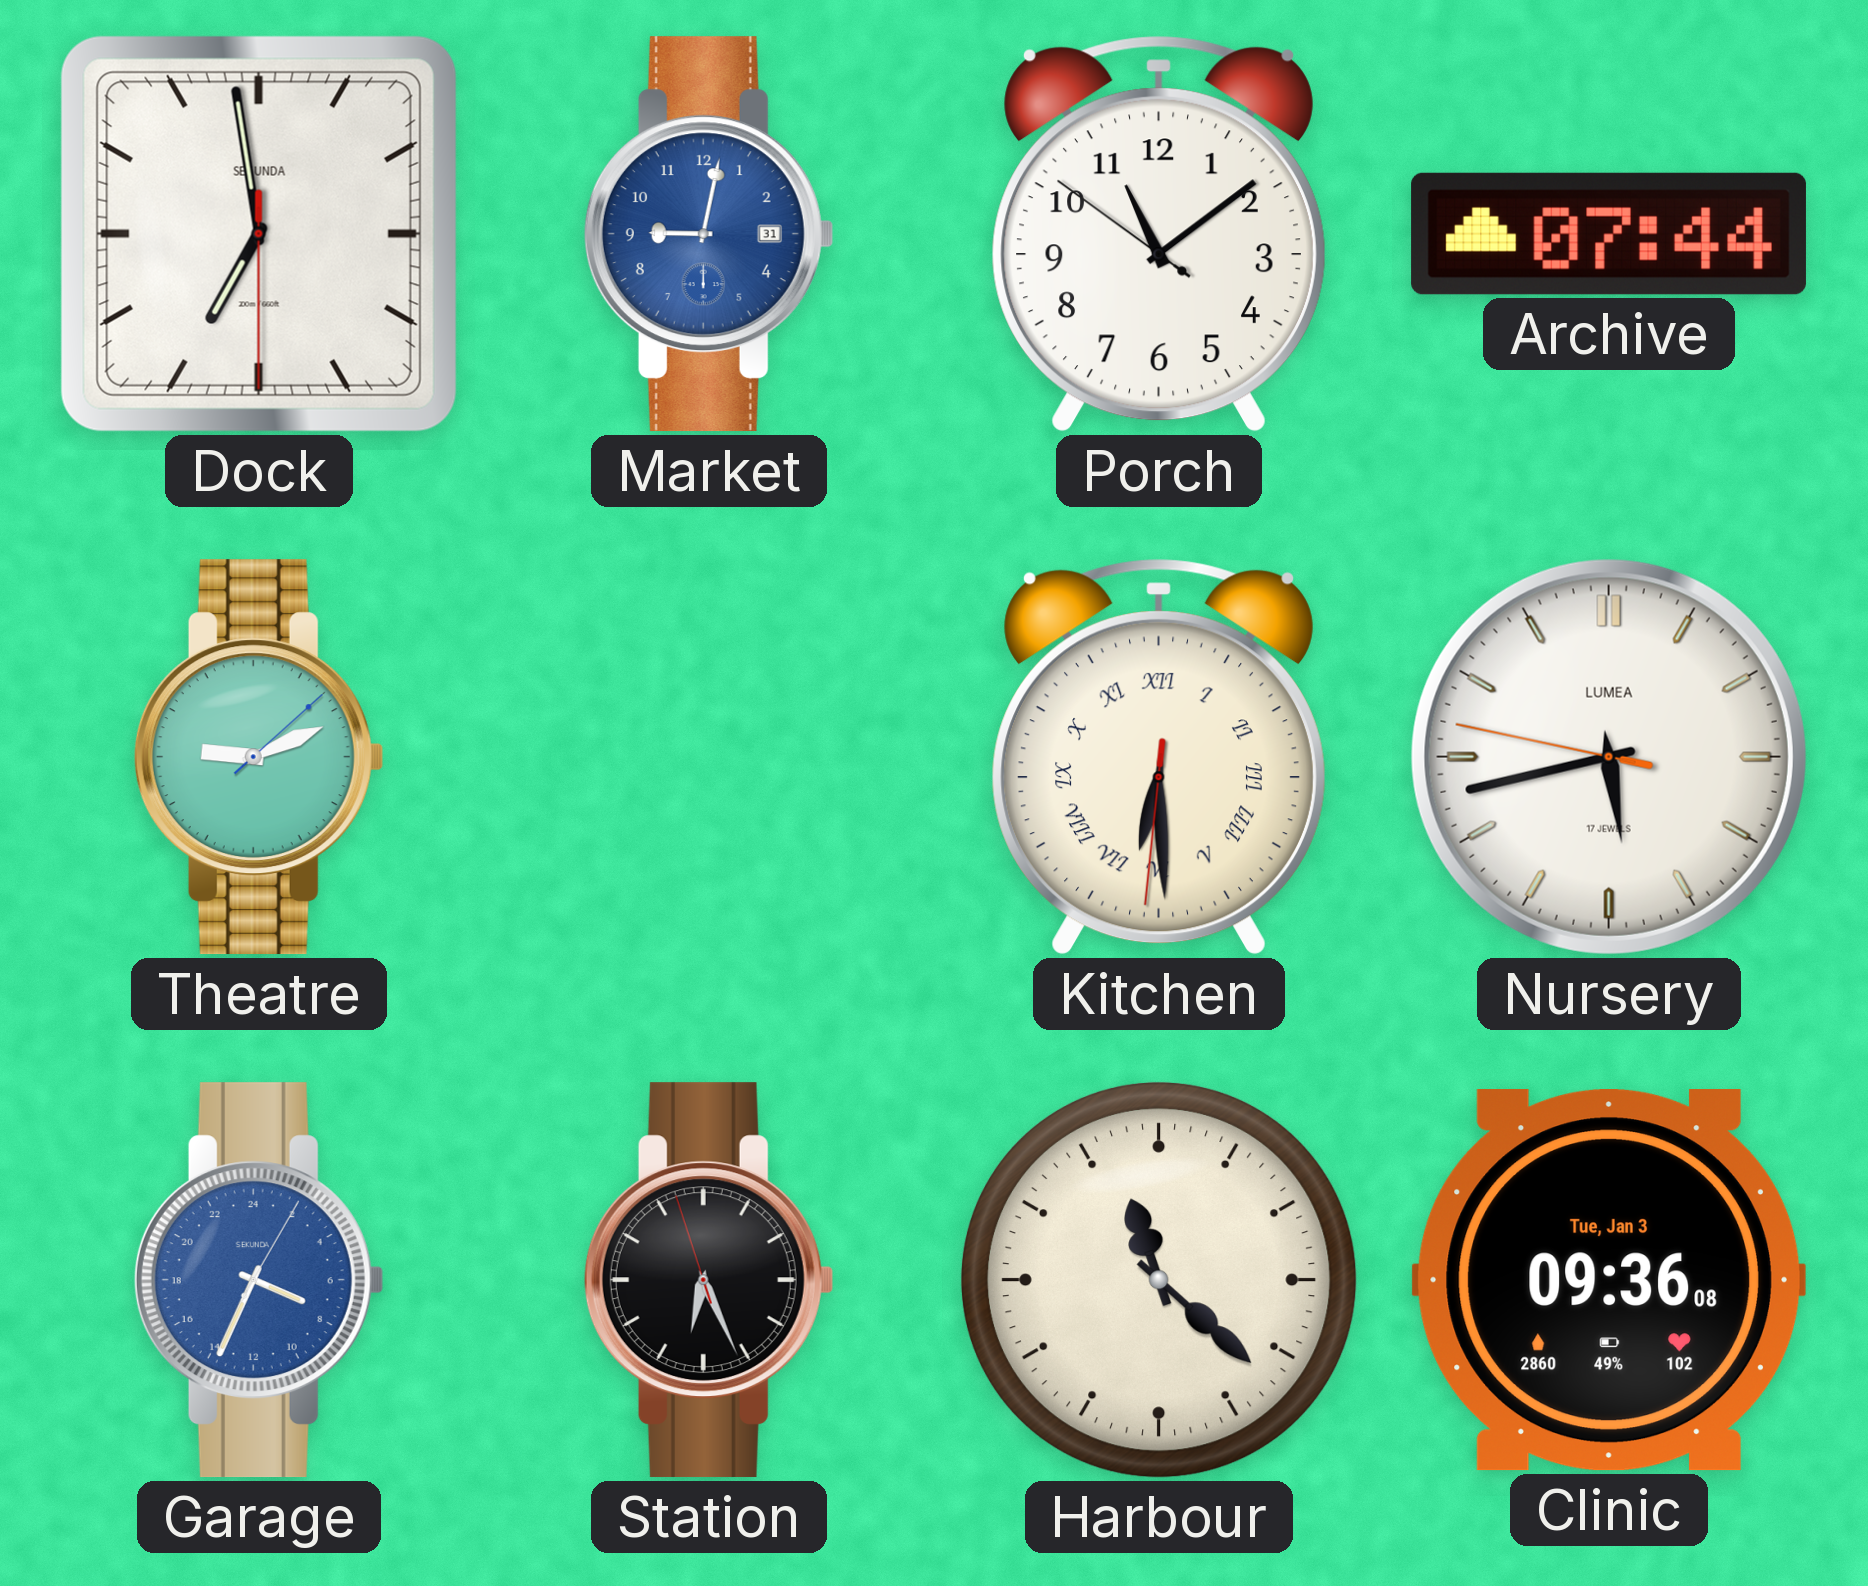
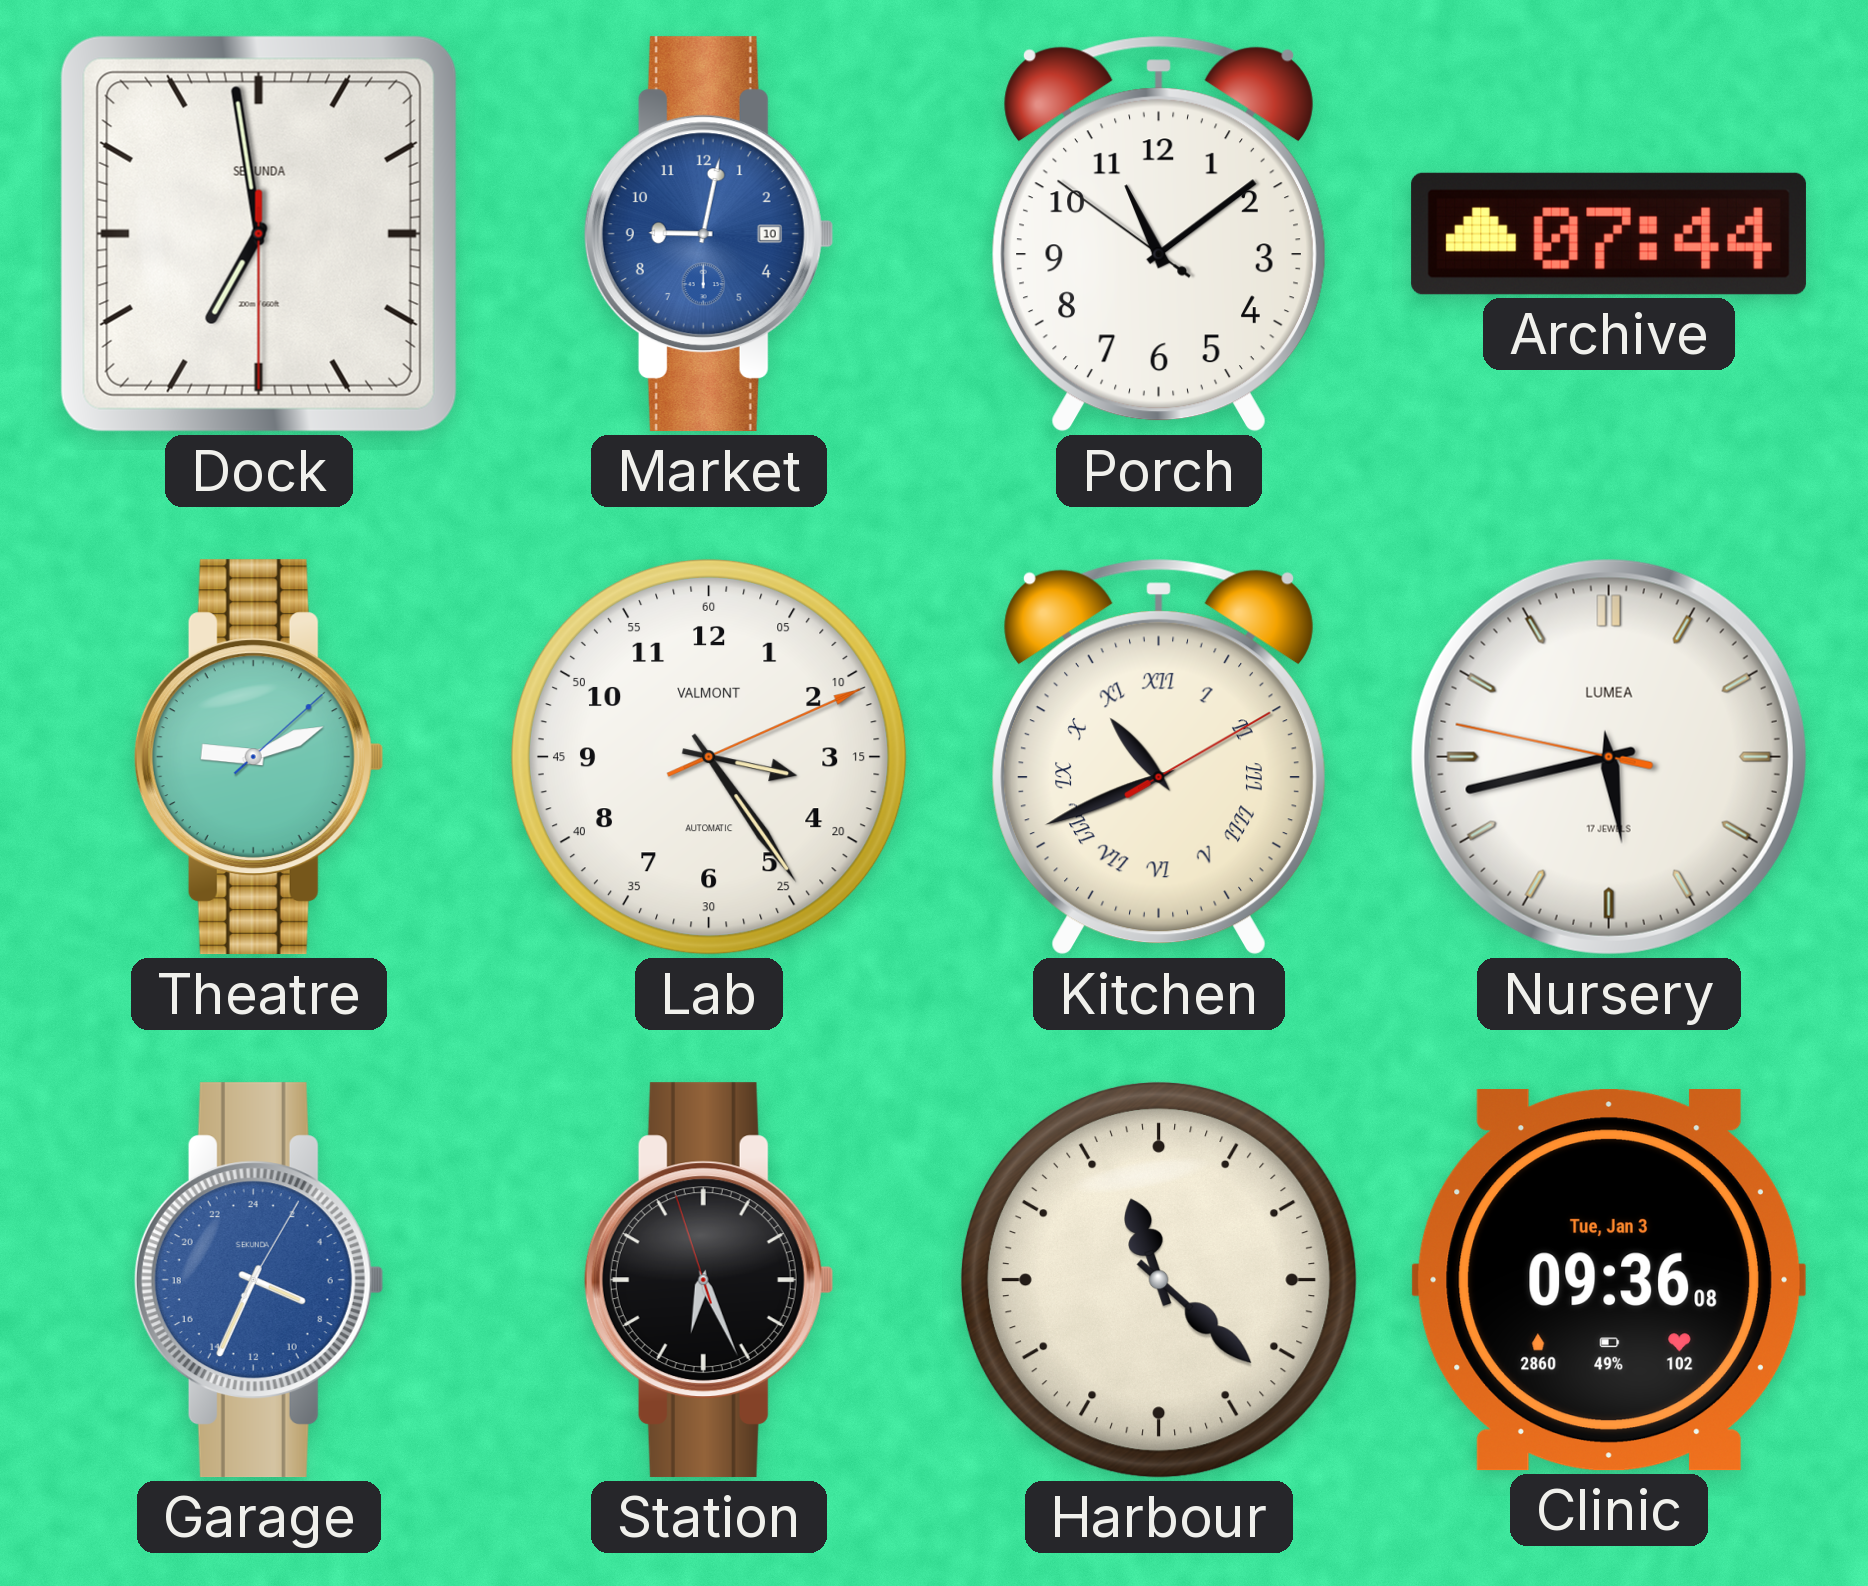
Market date: 31 -> 10
Lab: none -> 3:24
Kitchen: 6:29 -> 10:41
